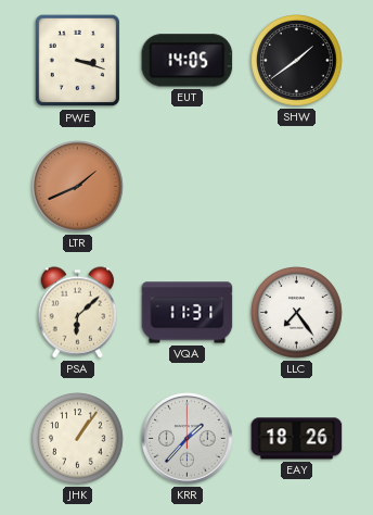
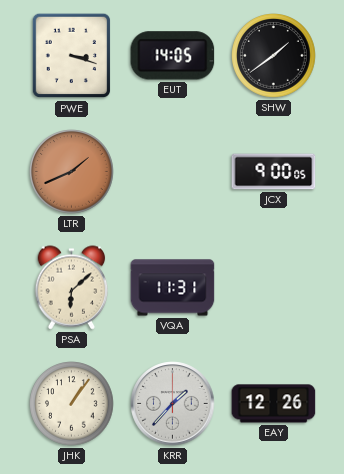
JCX: none -> 9:00
LLC: 7:24 -> none
EAY: 18:26 -> 12:26
